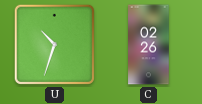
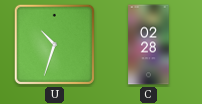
C: 02:26 -> 02:28
